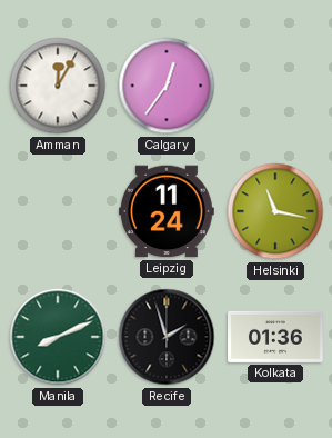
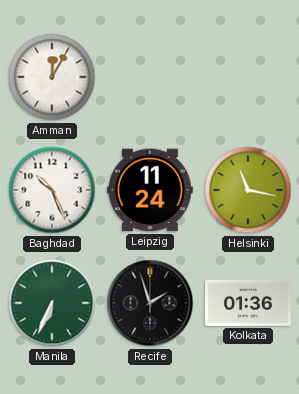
Calgary: 12:36 -> none
Baghdad: none -> 10:26
Manila: 8:11 -> 6:34
